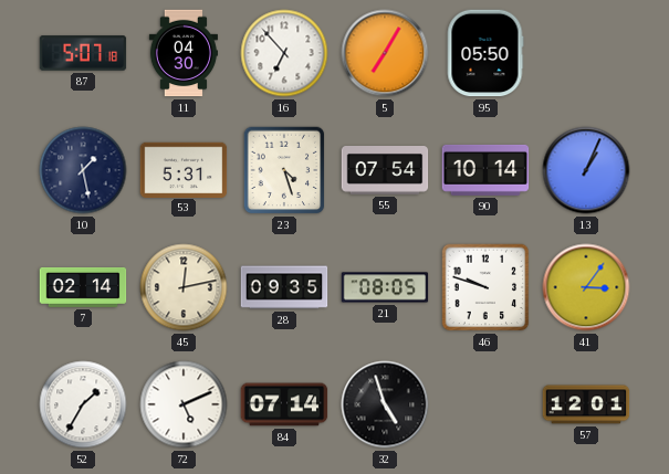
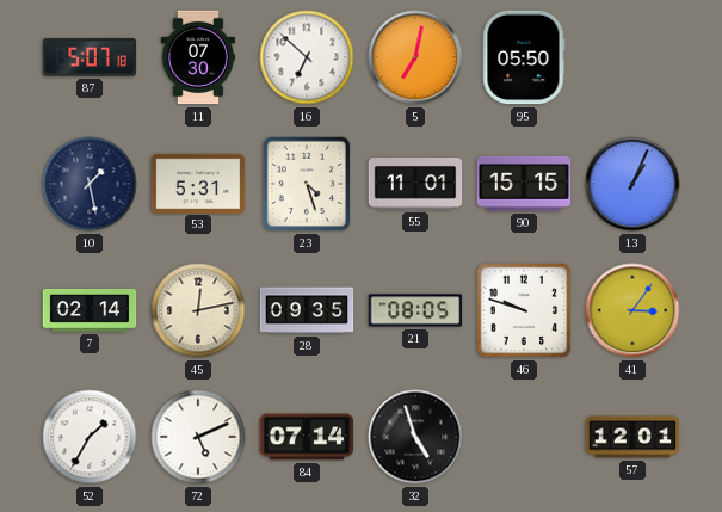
11: 04:30 -> 07:30
16: 6:53 -> 6:52
5: 7:05 -> 7:02
55: 07:54 -> 11:01
90: 10:14 -> 15:15
